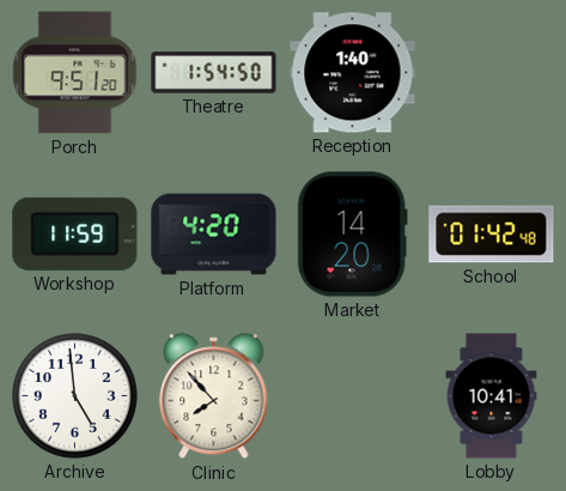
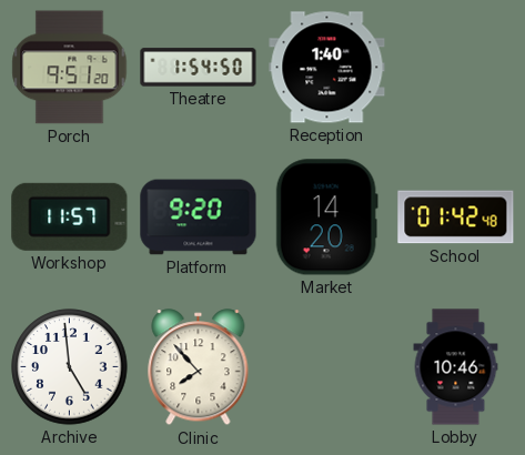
Workshop: 11:59 -> 11:57
Platform: 4:20 -> 9:20
Lobby: 10:41 -> 10:46
